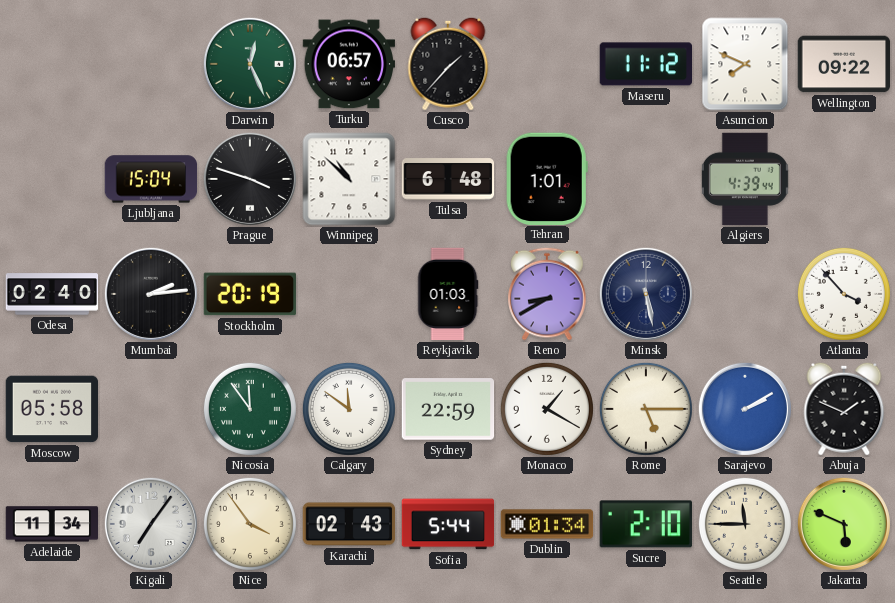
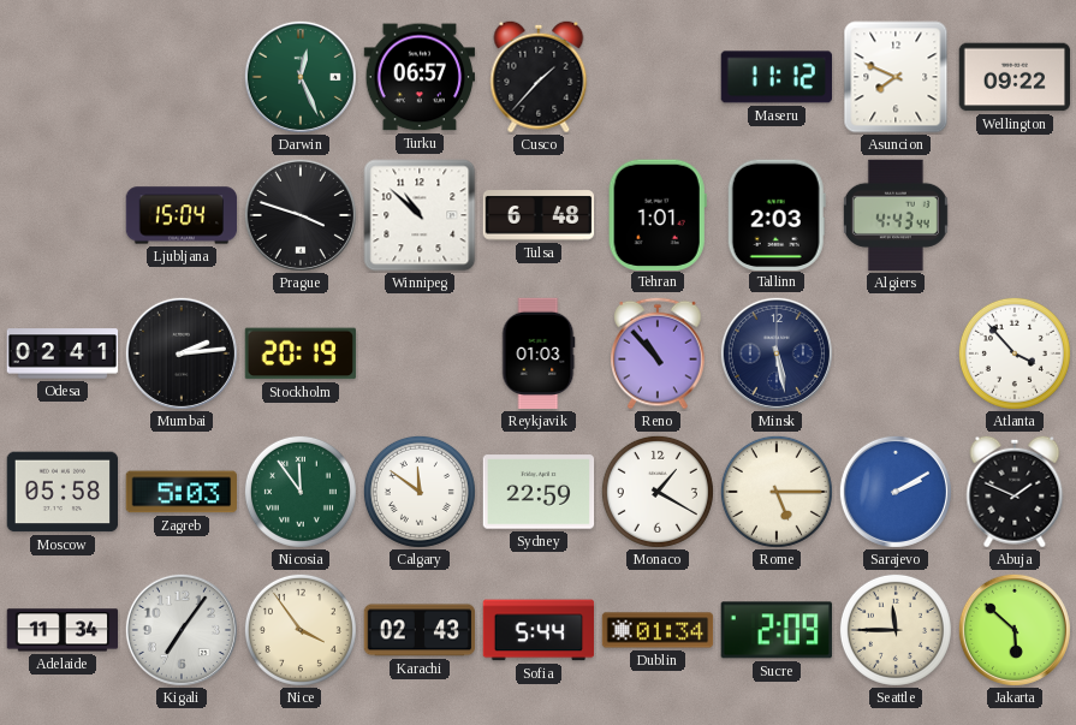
Tallinn: none -> 2:03
Algiers: 4:39 -> 4:43
Odesa: 02:40 -> 02:41
Reno: 8:40 -> 10:53
Zagreb: none -> 5:03
Sucre: 2:10 -> 2:09
Jakarta: 5:49 -> 5:52
